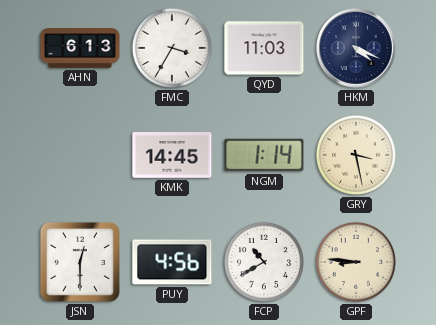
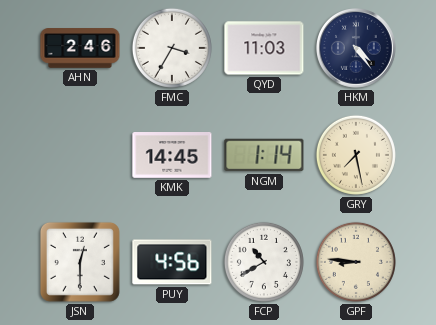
AHN: 6:13 -> 2:46
HKM: 4:19 -> 4:24
GRY: 3:28 -> 7:28
